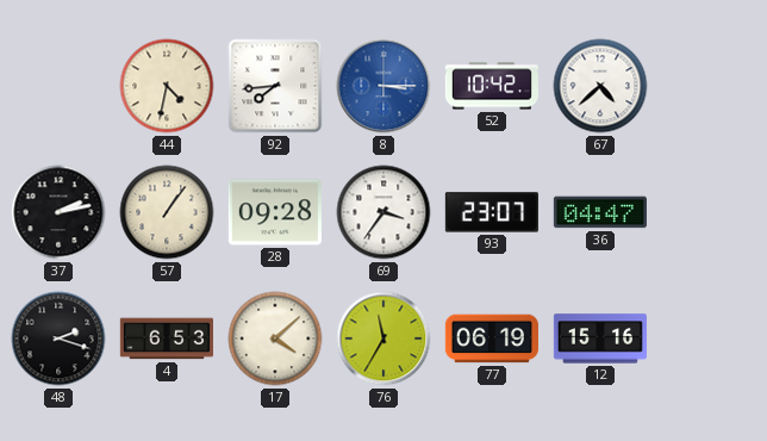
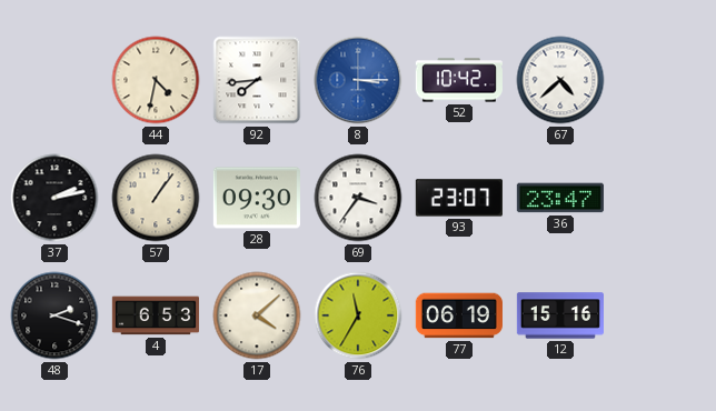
28: 09:28 -> 09:30
36: 04:47 -> 23:47
